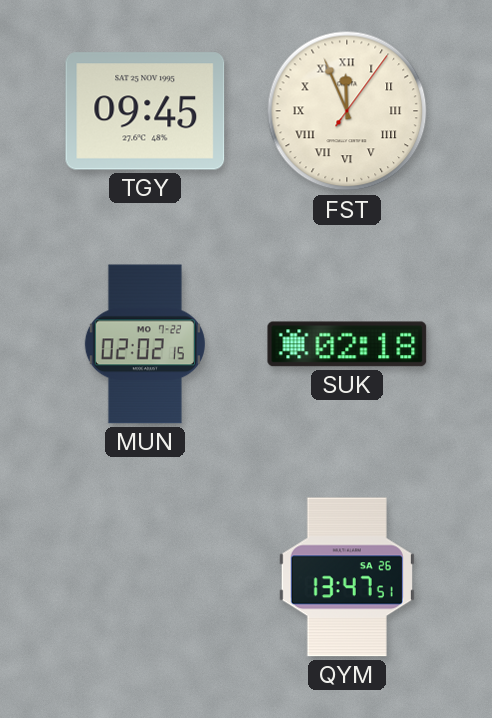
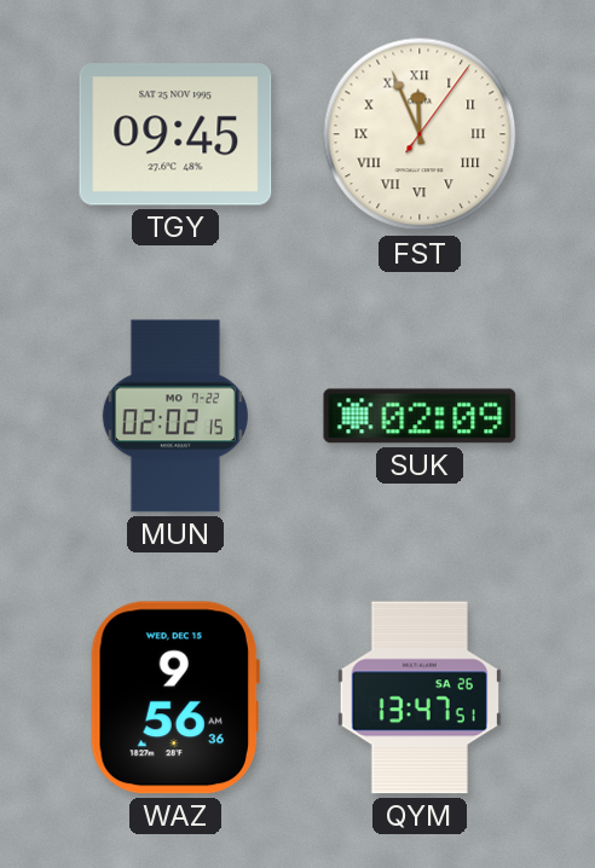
SUK: 02:18 -> 02:09
WAZ: none -> 9:56
